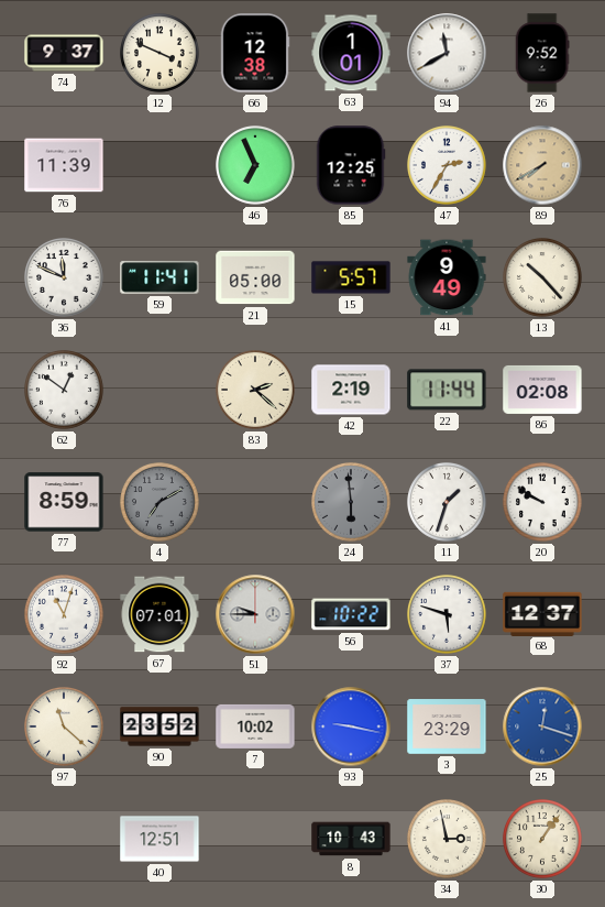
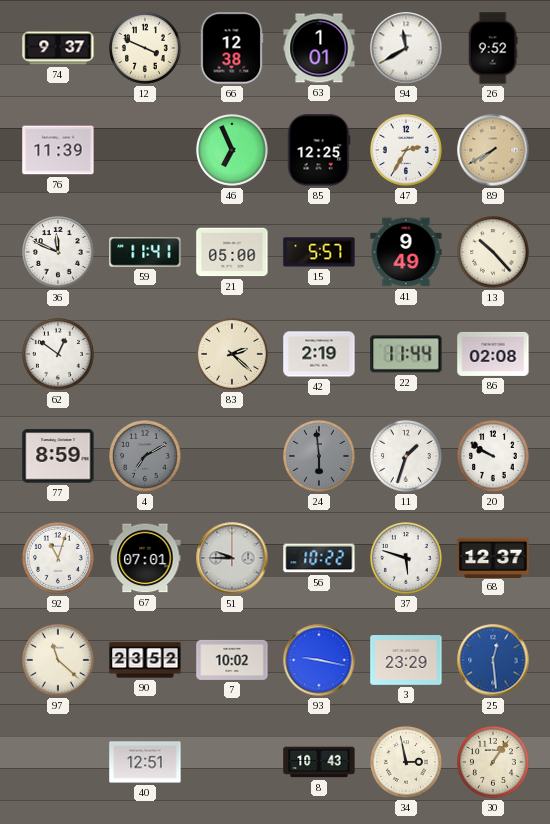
25: 12:18 -> 12:29
